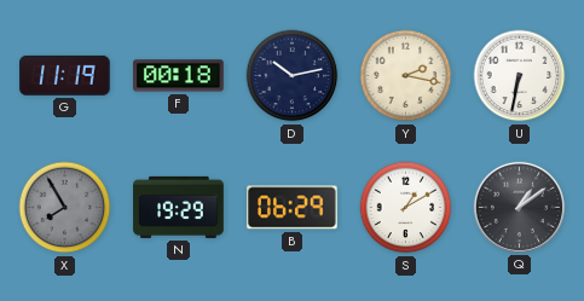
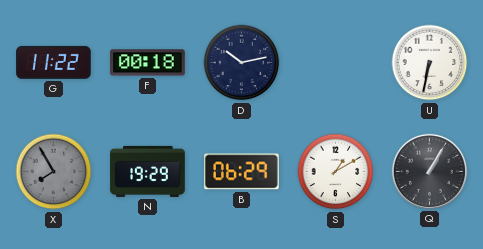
G: 11:19 -> 11:22
Y: 2:17 -> none
Q: 1:09 -> 1:05
